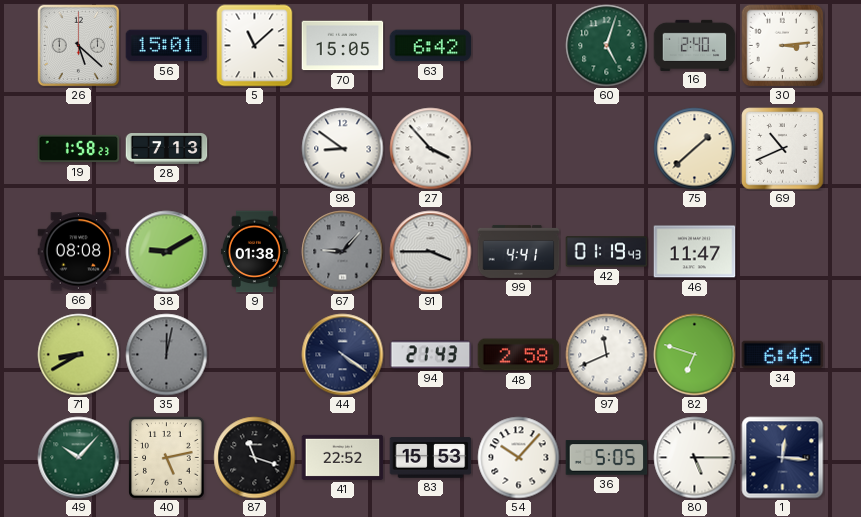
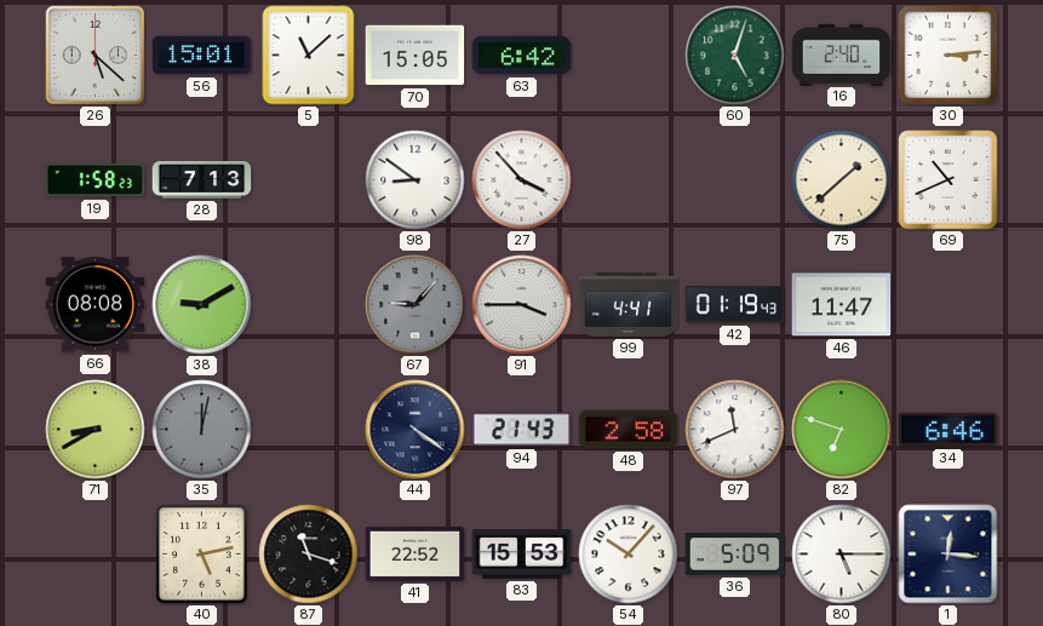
9: 01:38 -> none
49: 10:07 -> none
36: 5:05 -> 5:09
